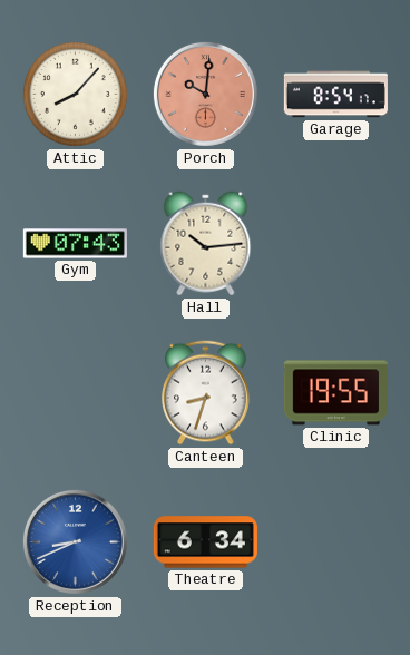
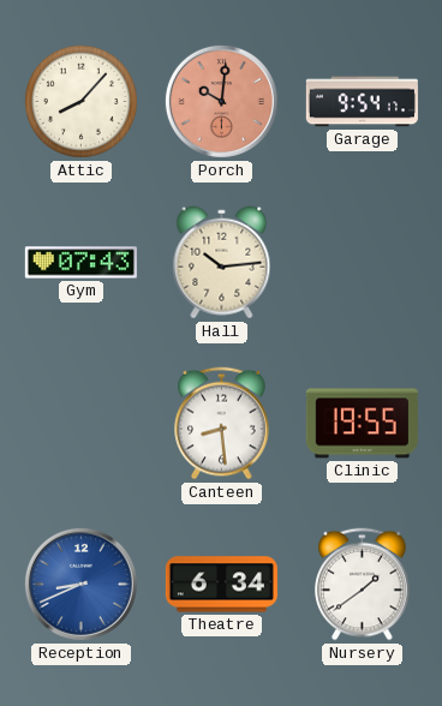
Garage: 8:54 -> 9:54
Canteen: 8:33 -> 8:29
Nursery: none -> 1:39
